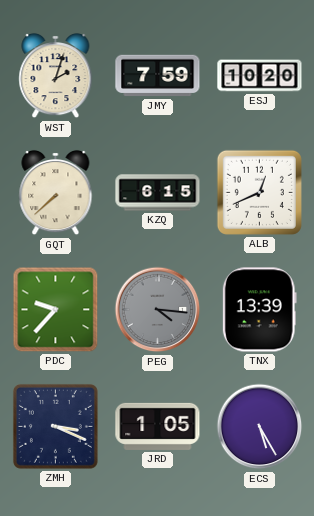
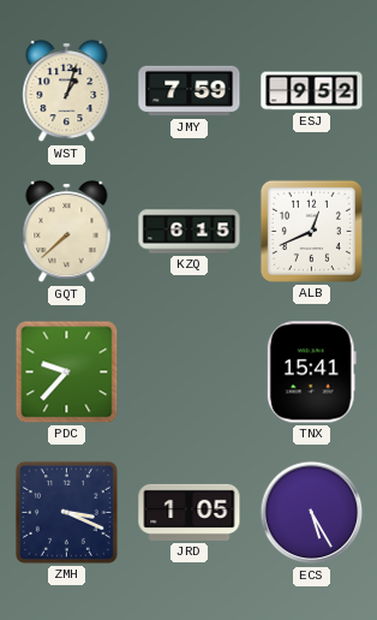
WST: 2:03 -> 1:03
ESJ: 10:20 -> 9:52
PEG: 4:16 -> none
TNX: 13:39 -> 15:41
